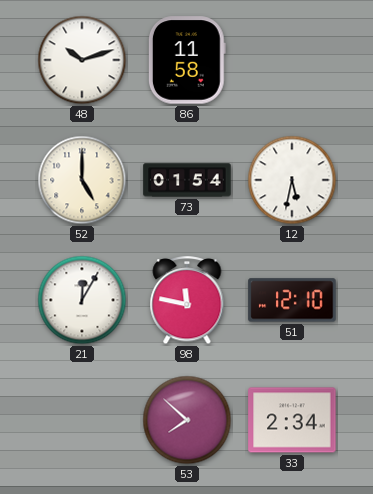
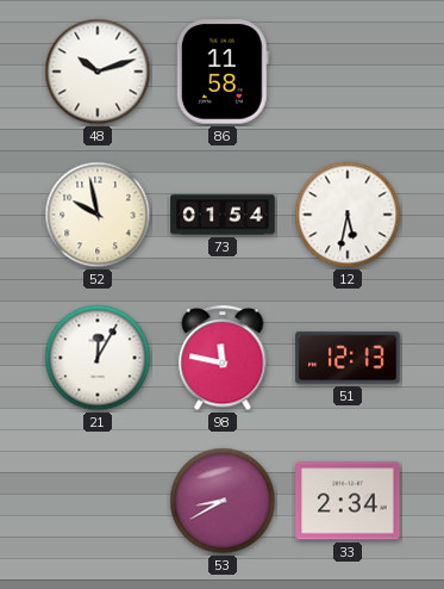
52: 5:00 -> 9:58
51: 12:10 -> 12:13
53: 7:52 -> 8:40
